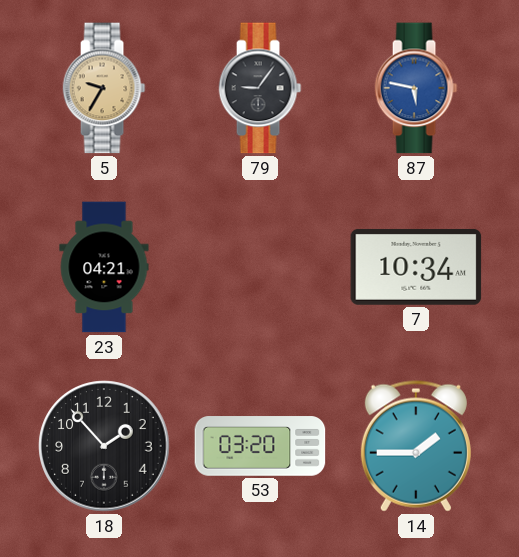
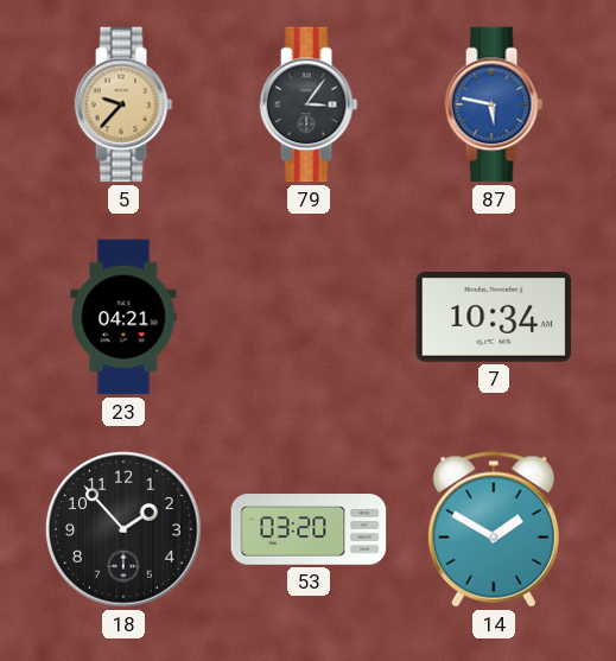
5: 9:35 -> 9:37
79: 9:06 -> 3:06
14: 1:45 -> 1:50
